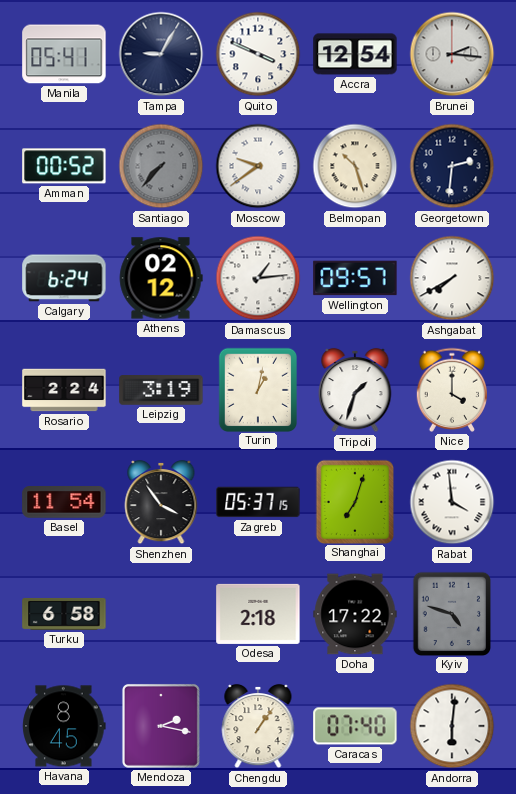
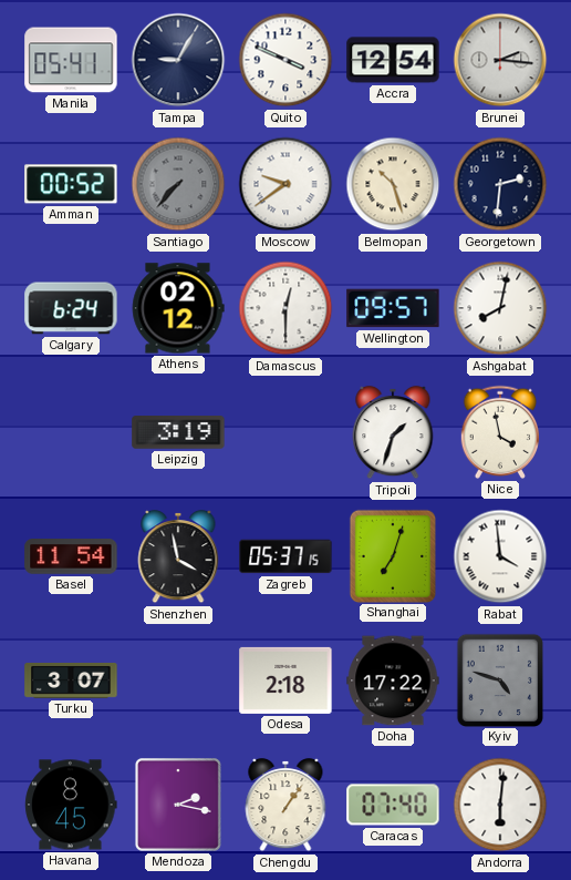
Damascus: 1:14 -> 12:30
Ashgabat: 7:40 -> 8:02
Rosario: 2:24 -> none
Turin: 1:02 -> none
Nice: 4:00 -> 3:58
Shenzhen: 3:54 -> 3:58
Turku: 6:58 -> 3:07
